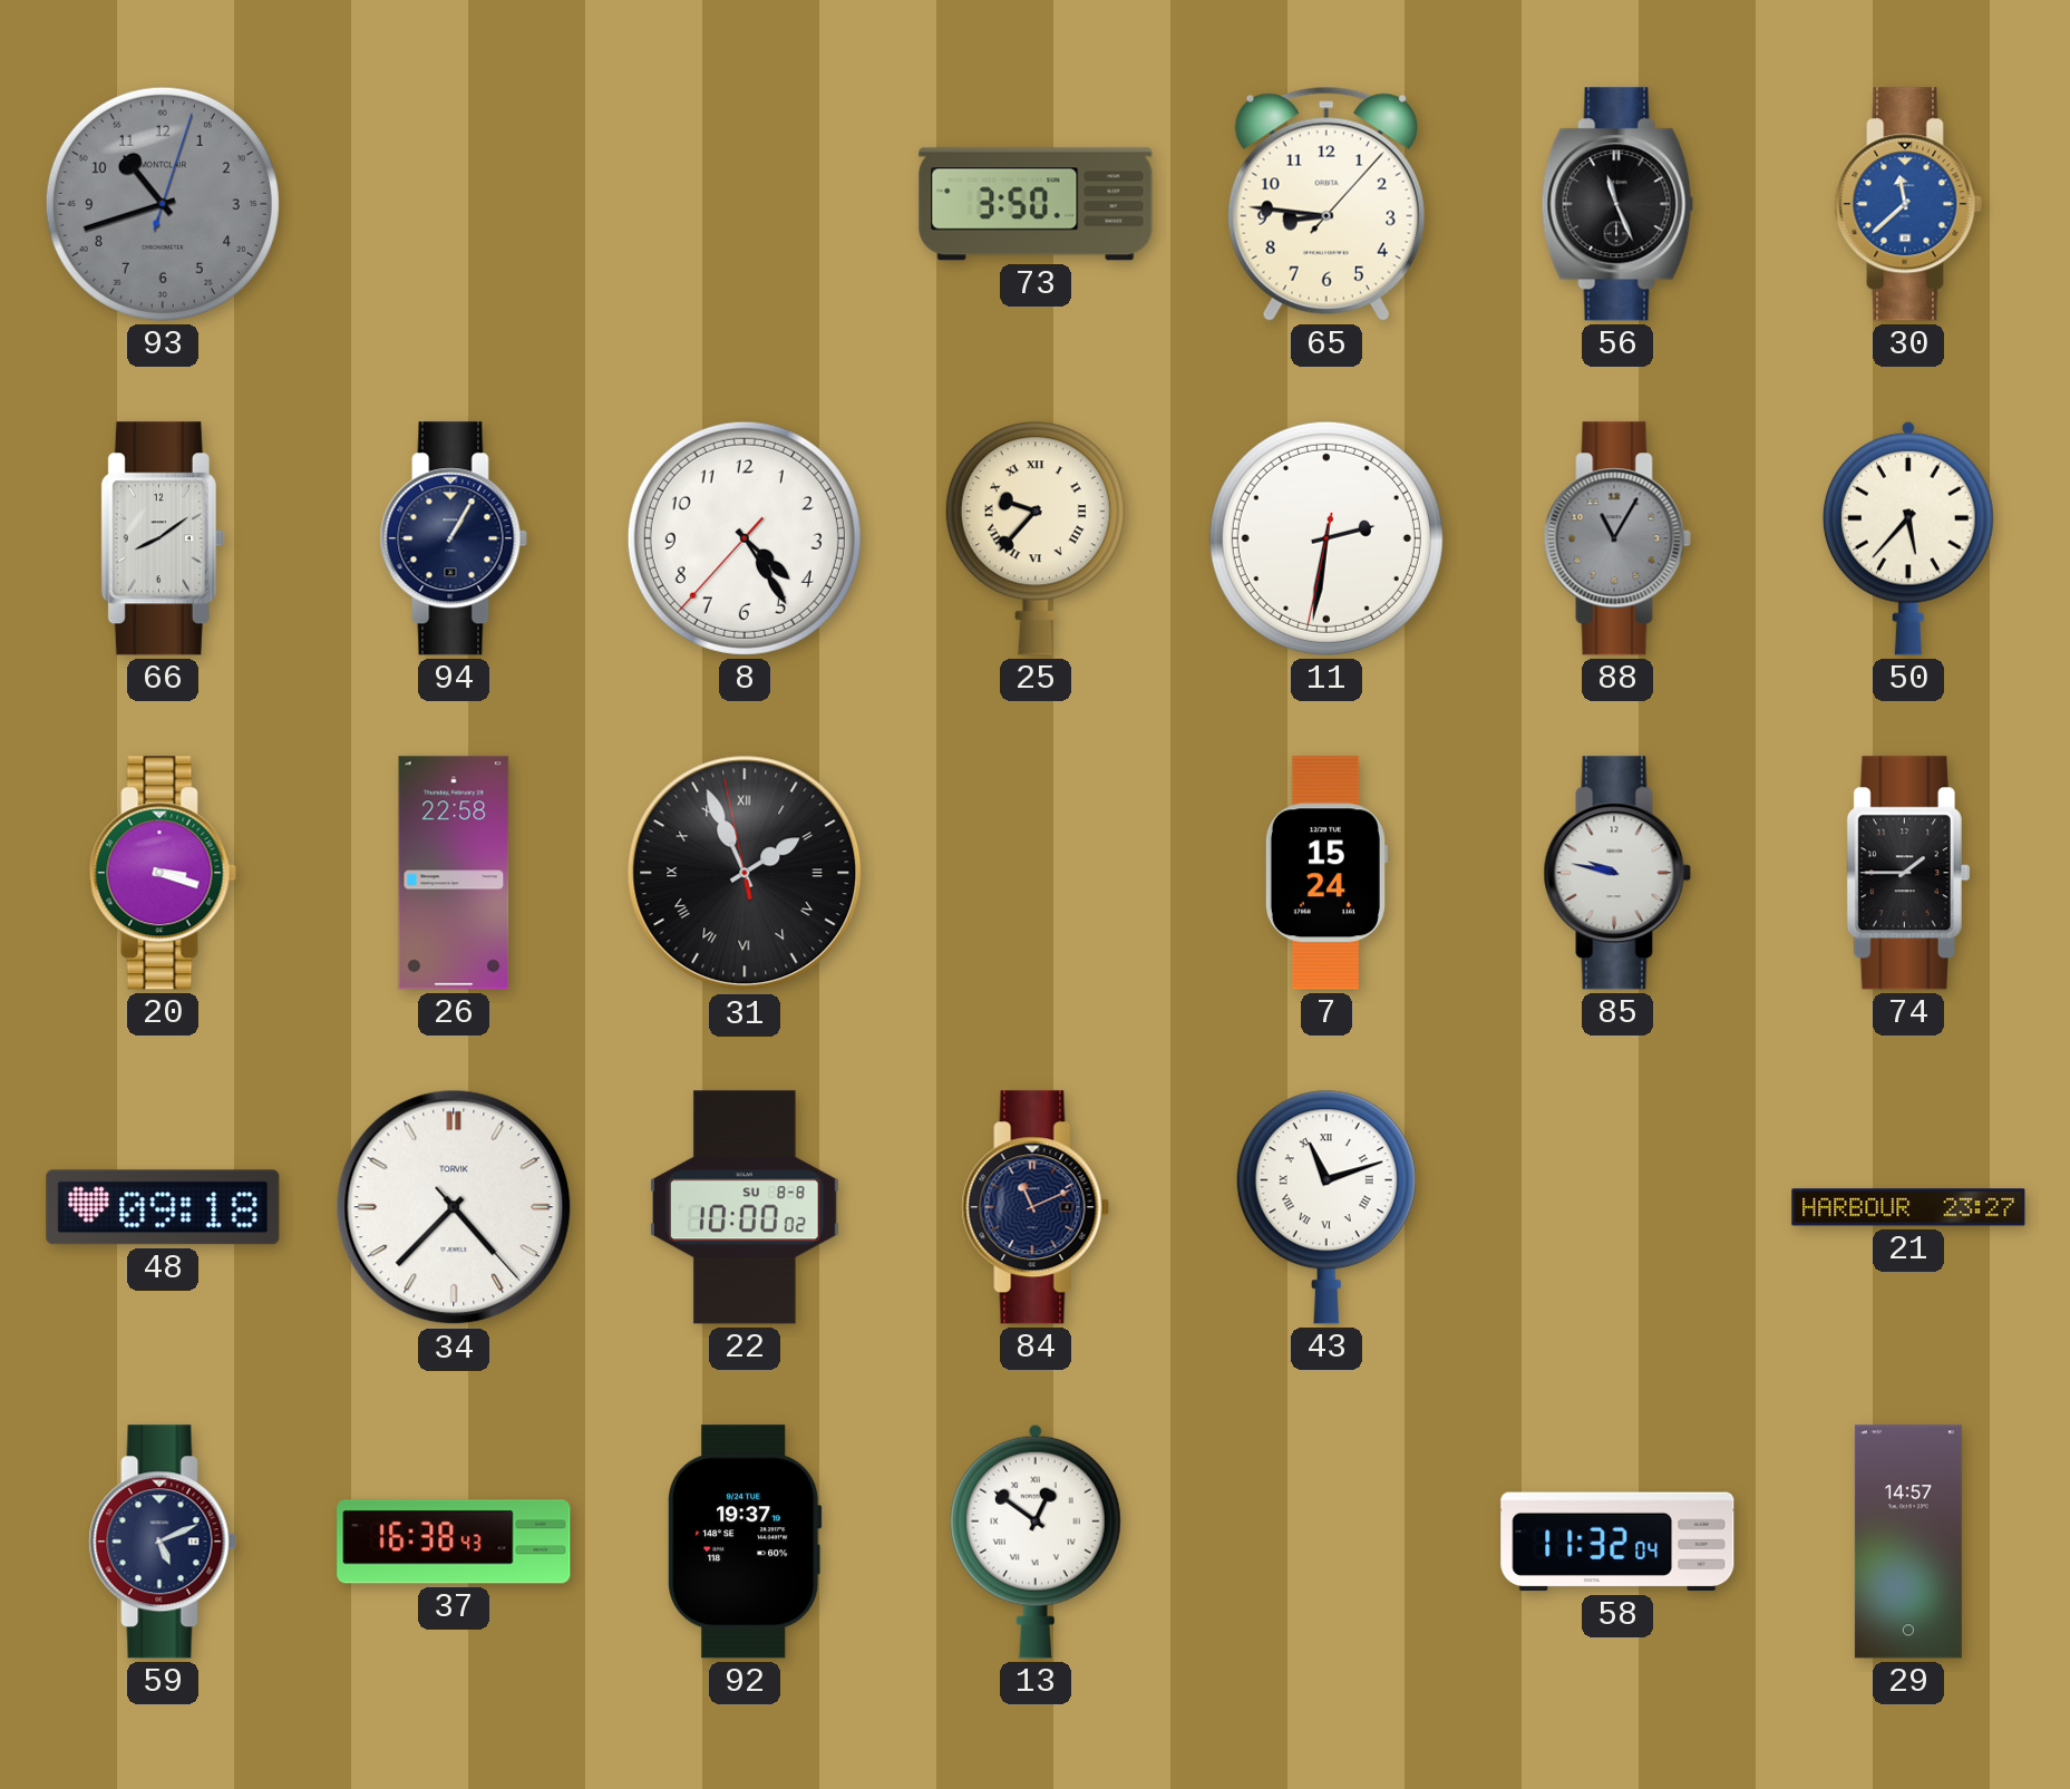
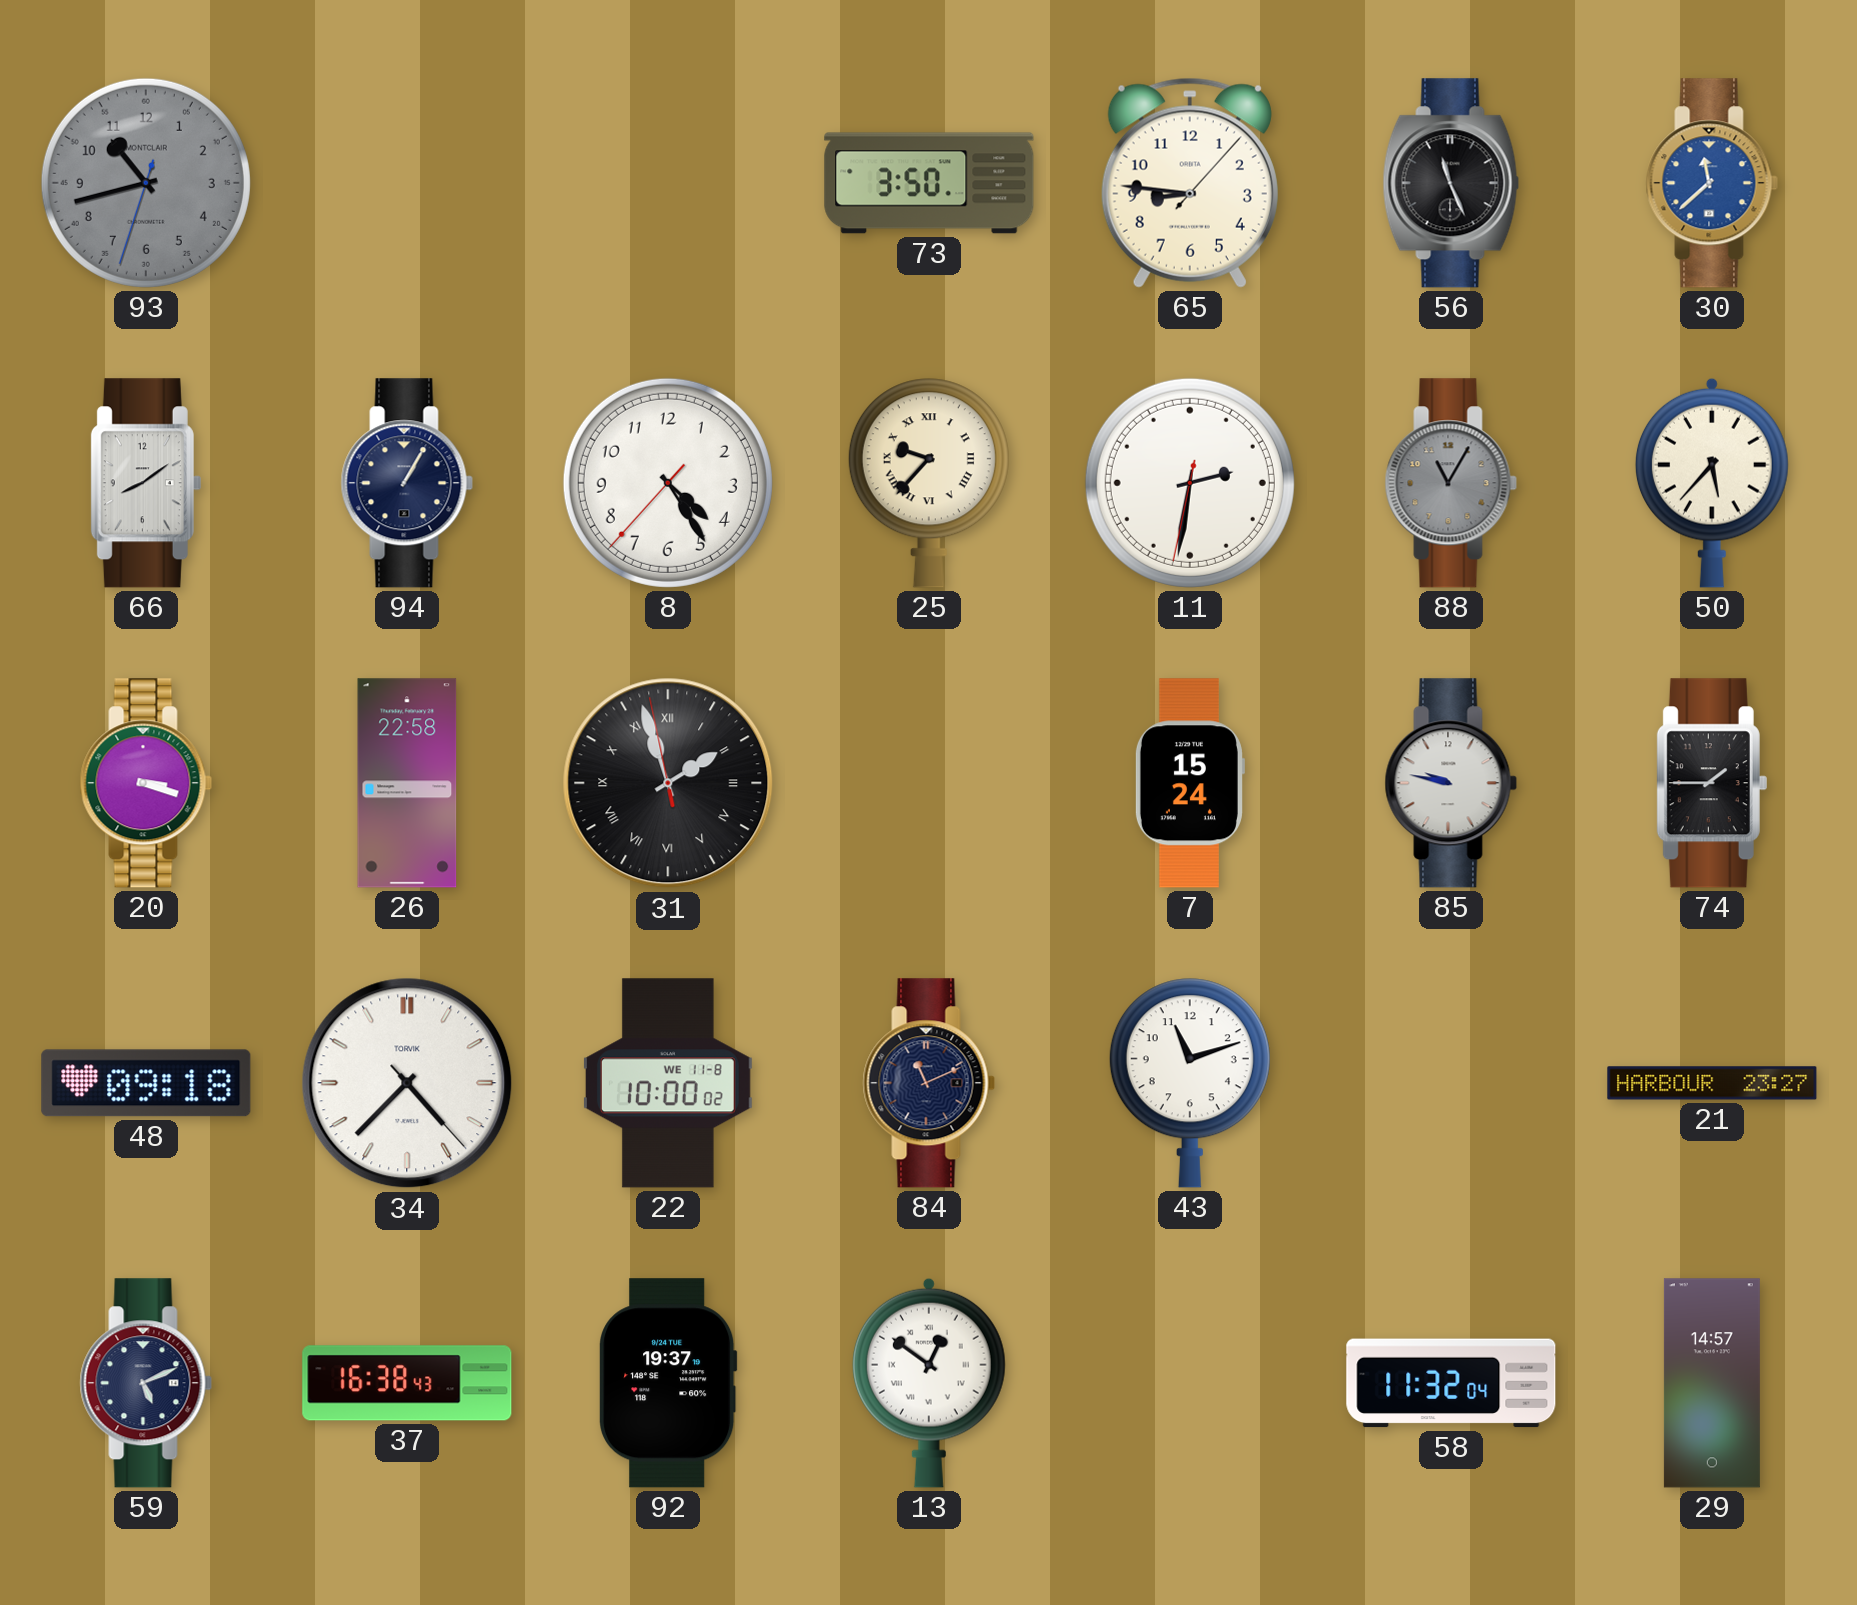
93: 10:42:03 -> 10:42:33
31: 1:55 -> 1:56
22 date: SU 8-8 -> WE 11-8
43 numerals: Roman -> Arabic
